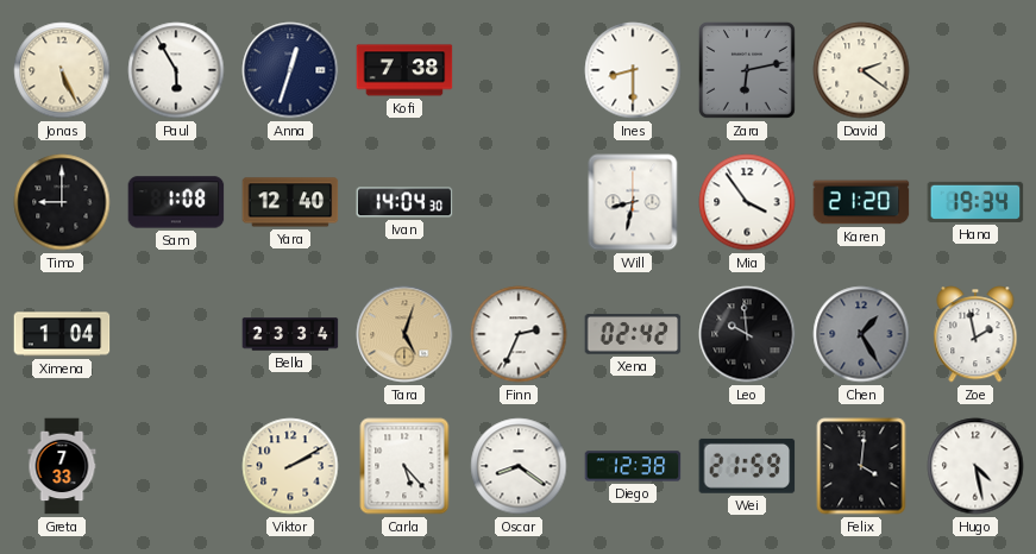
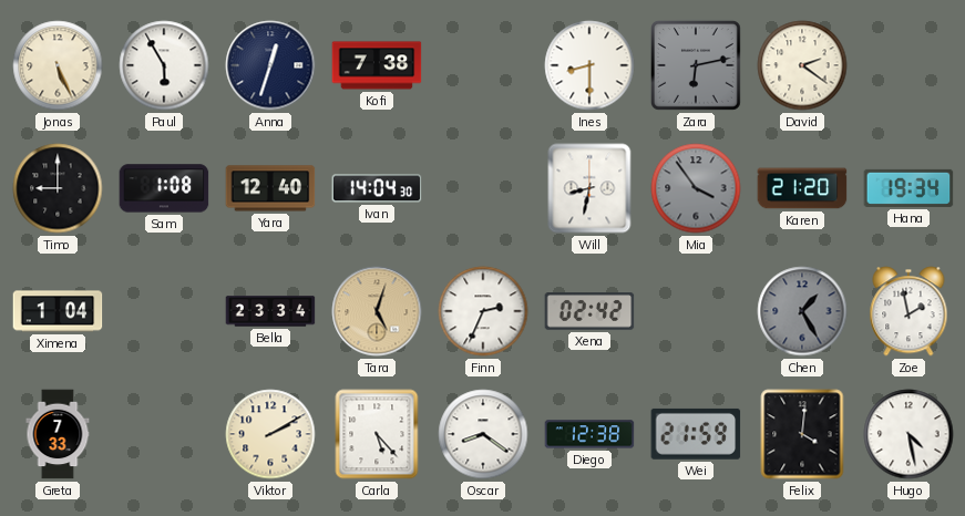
Mia dial: white -> grey
Leo: 9:59 -> none
